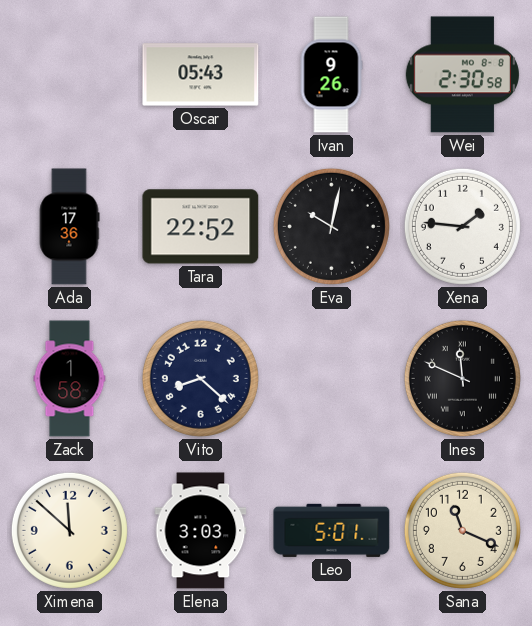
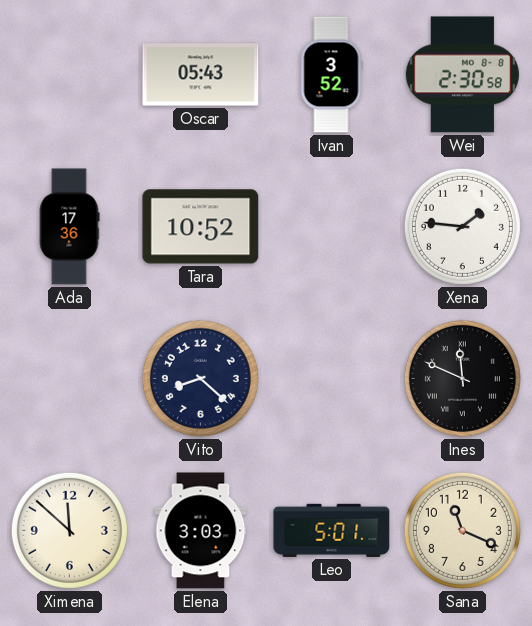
Ivan: 9:26 -> 3:52
Tara: 22:52 -> 10:52
Eva: 10:02 -> none
Zack: 1:58 -> none
